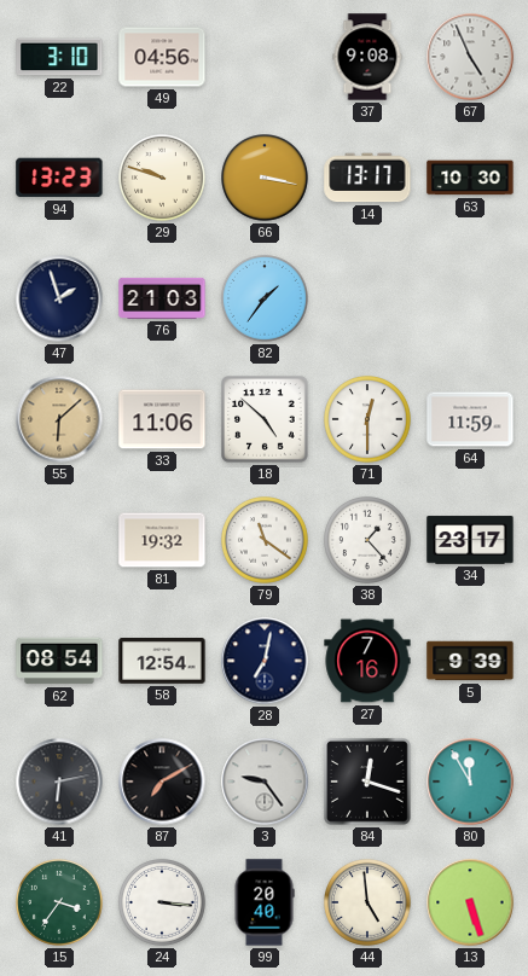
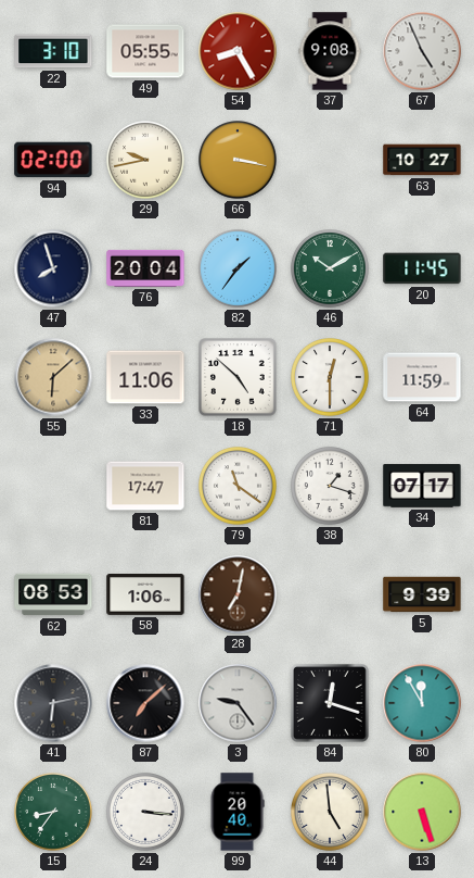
49: 04:56 -> 05:55
54: none -> 8:25
94: 13:23 -> 02:00
29: 9:48 -> 9:43
14: 13:17 -> none
63: 10:30 -> 10:27
47: 1:57 -> 7:57
76: 21:03 -> 20:04
46: none -> 10:10
20: none -> 11:45
81: 19:32 -> 17:47
38: 1:23 -> 1:18
34: 23:17 -> 07:17
62: 08:54 -> 08:53
58: 12:54 -> 1:06
28 dial: navy -> brown
27: 7:16 -> none
87: 7:10 -> 7:08
15: 3:36 -> 8:36
